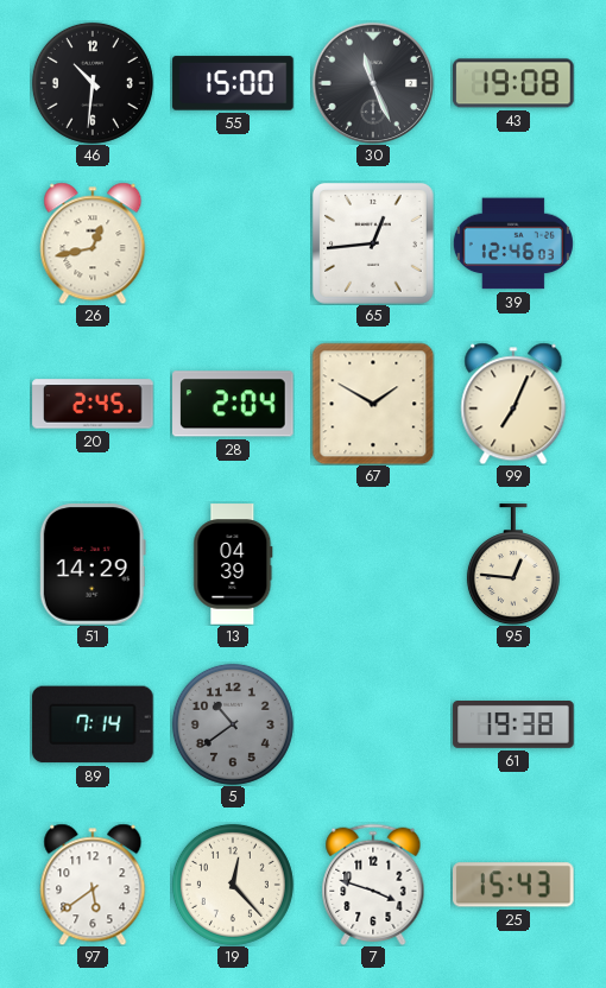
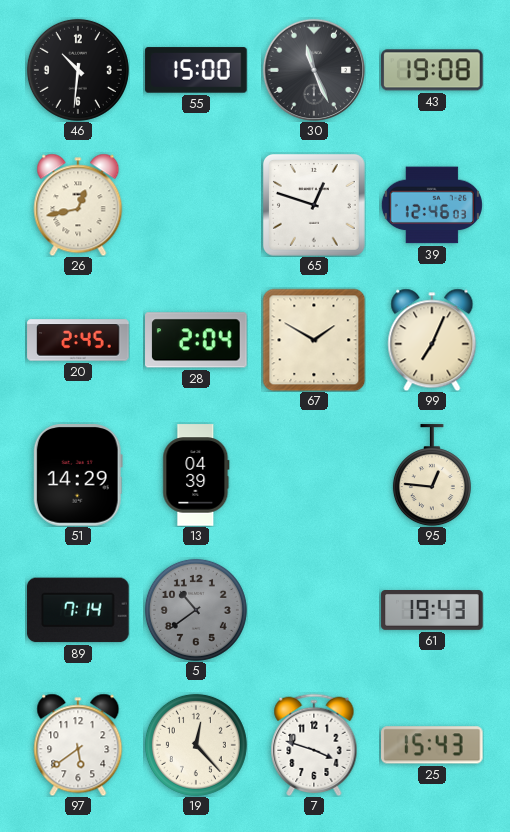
65: 12:44 -> 12:48
61: 19:38 -> 19:43
